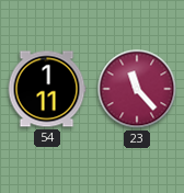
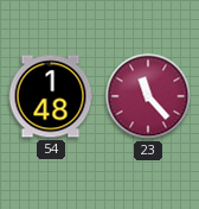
54: 1:11 -> 1:48
